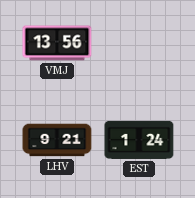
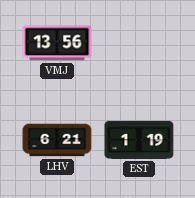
LHV: 9:21 -> 6:21
EST: 1:24 -> 1:19
